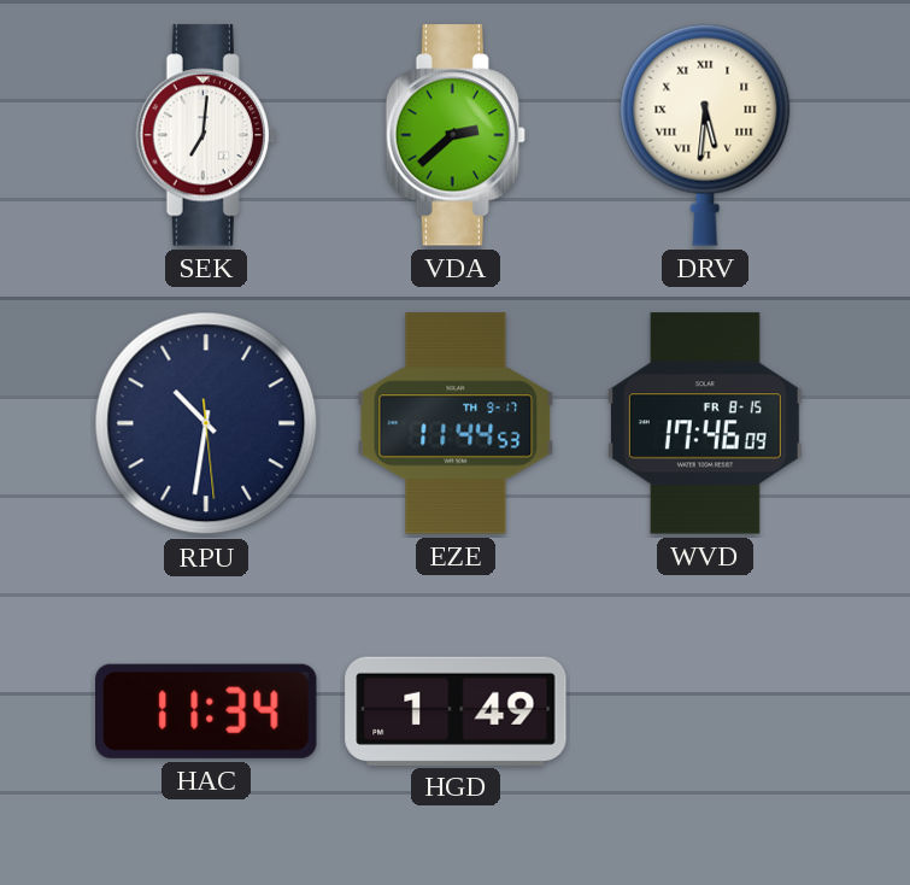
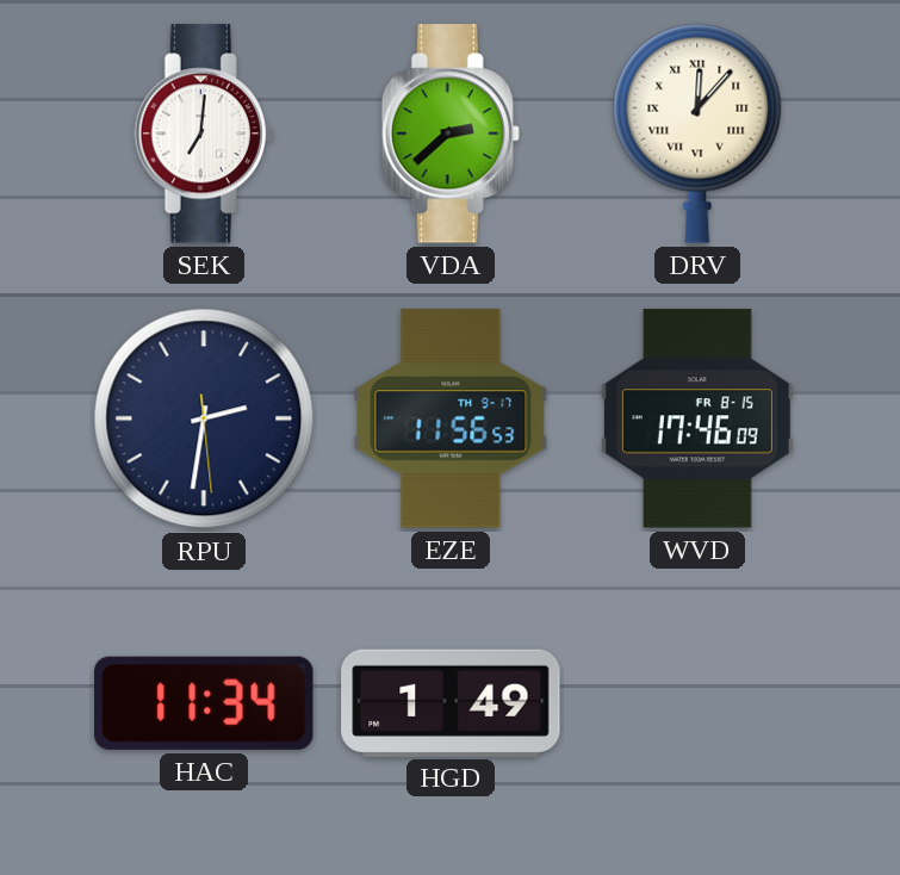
DRV: 5:31 -> 12:07
RPU: 10:31 -> 2:31
EZE: 11:44 -> 11:56
